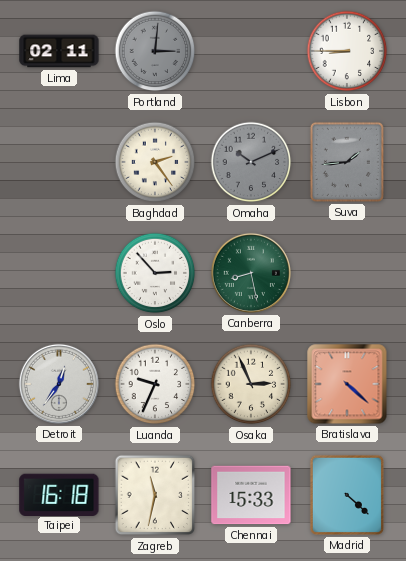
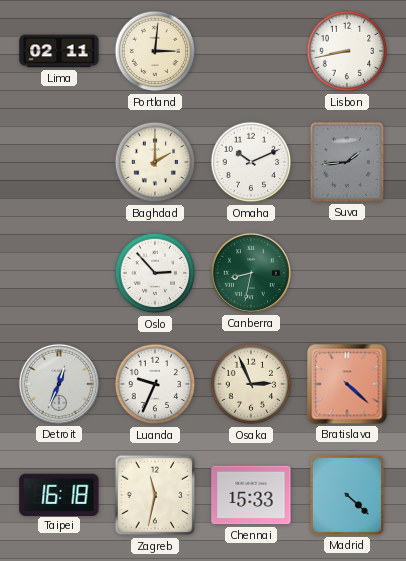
Portland dial: grey -> cream
Lisbon: 8:45 -> 8:43
Baghdad: 2:24 -> 2:00
Omaha dial: grey -> white
Canberra: 8:28 -> 8:32
Detroit: 12:36 -> 12:34
